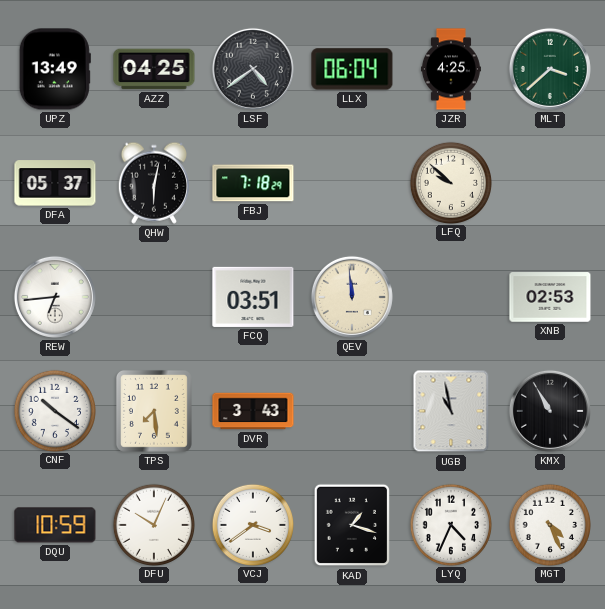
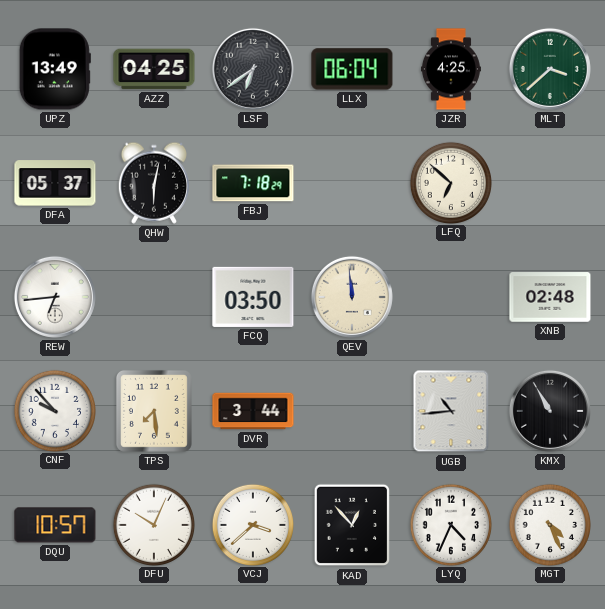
LSF: 4:39 -> 6:39
LFQ: 9:52 -> 6:52
FCQ: 03:51 -> 03:50
XNB: 02:53 -> 02:48
CNF: 10:21 -> 9:53
DVR: 3:43 -> 3:44
UGB: 10:58 -> 10:44
DQU: 10:59 -> 10:57
VCJ: 3:39 -> 3:38
KAD: 1:18 -> 12:53
